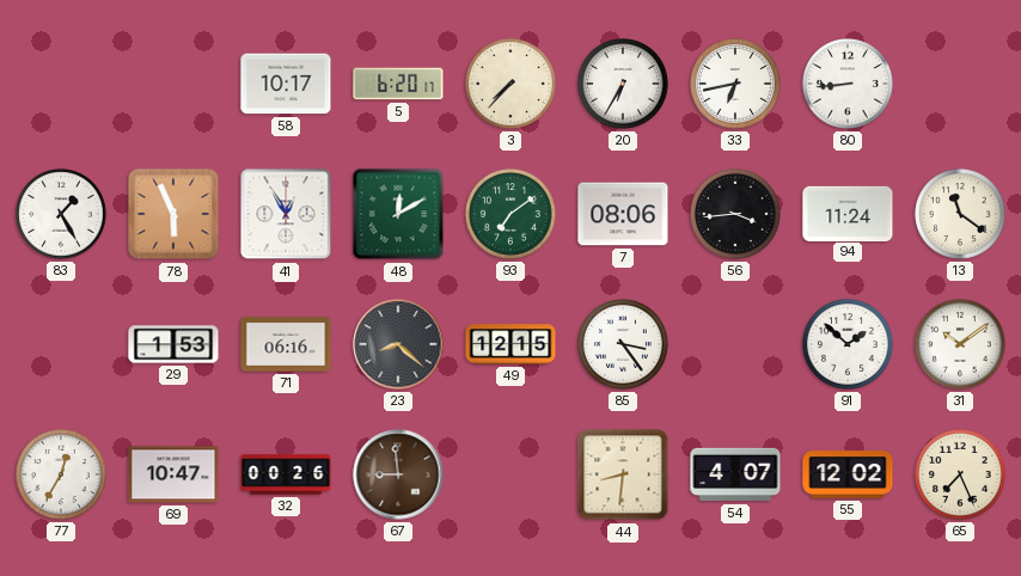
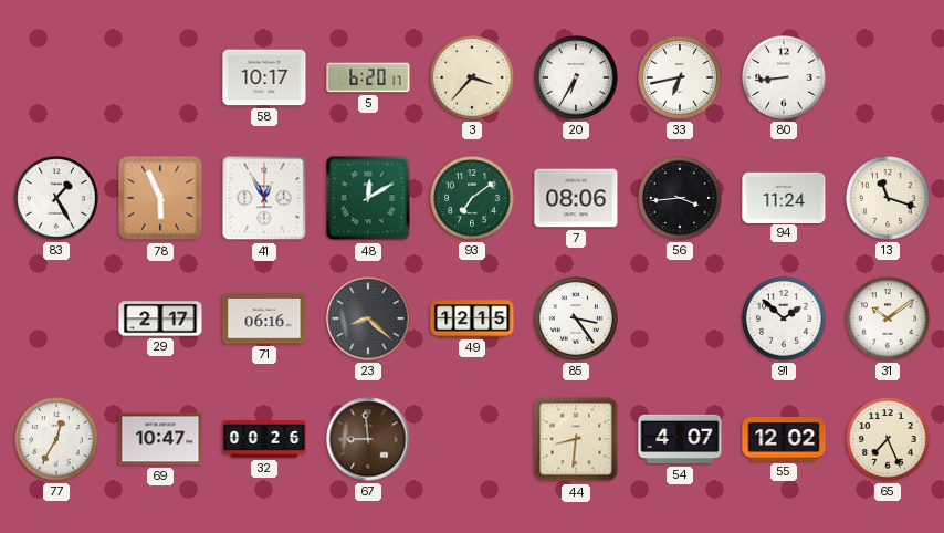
3: 7:37 -> 3:37
13: 11:21 -> 11:18
29: 1:53 -> 2:17
